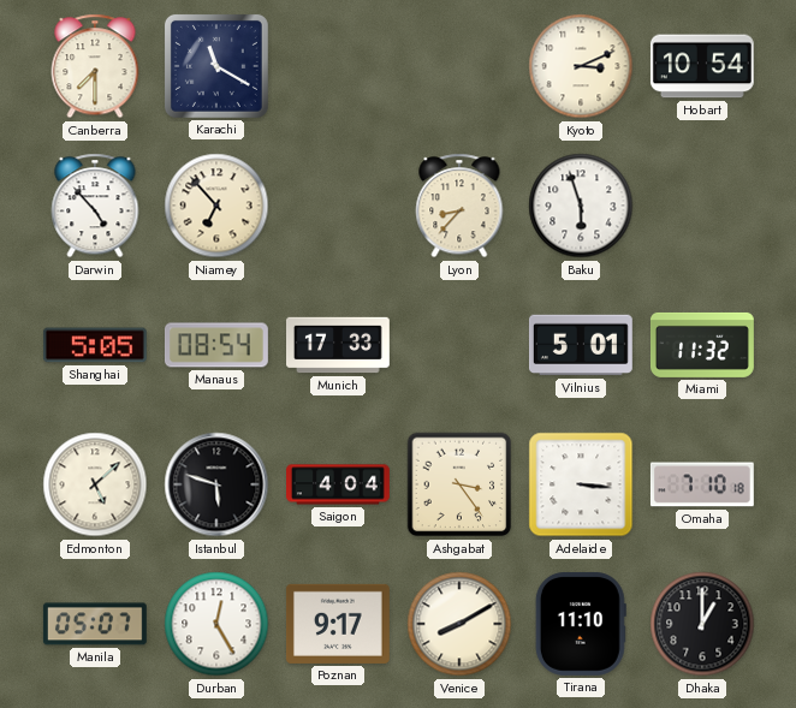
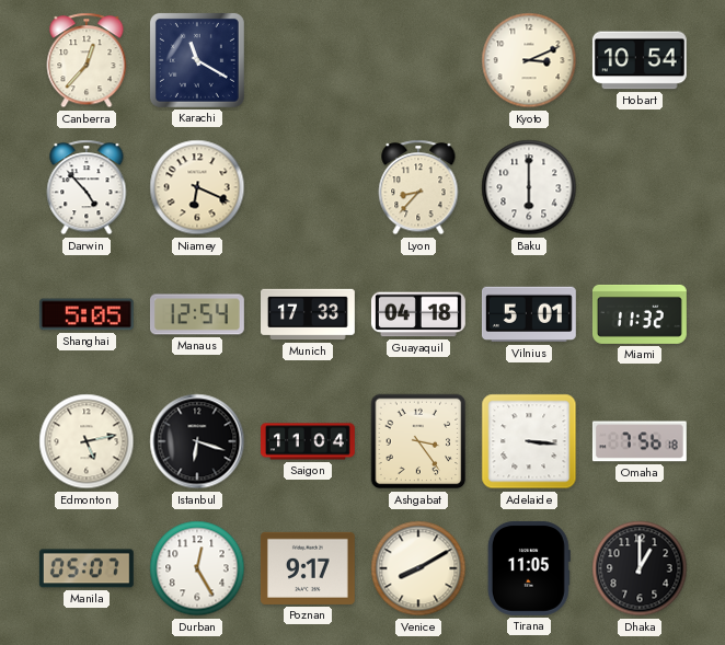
Canberra: 7:30 -> 12:37
Niamey: 6:53 -> 6:19
Baku: 5:57 -> 6:00
Manaus: 08:54 -> 12:54
Guayaquil: none -> 04:18
Edmonton: 5:08 -> 5:13
Istanbul: 5:48 -> 6:18
Saigon: 4:04 -> 11:04
Omaha: 7:10 -> 7:56
Tirana: 11:10 -> 11:05
